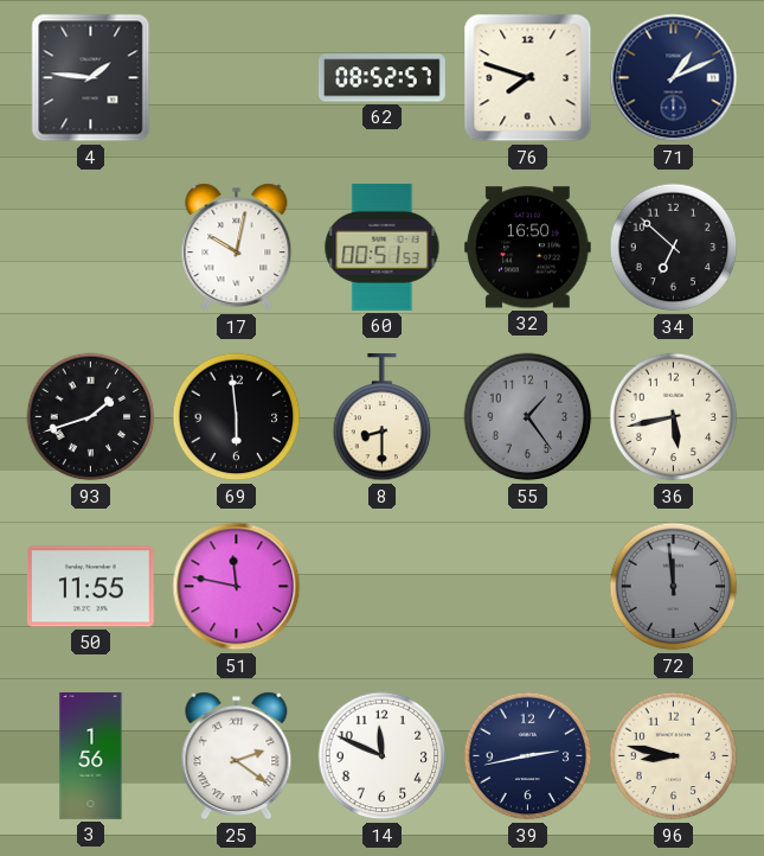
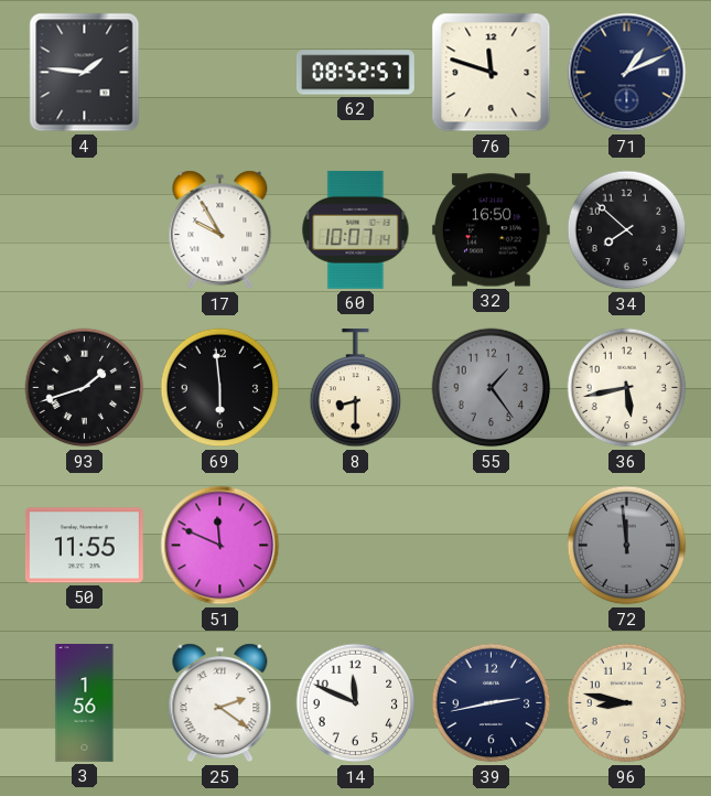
76: 7:48 -> 11:48
17: 10:02 -> 9:55
60: 00:51 -> 10:07
34: 6:52 -> 7:52
51: 11:47 -> 11:49
